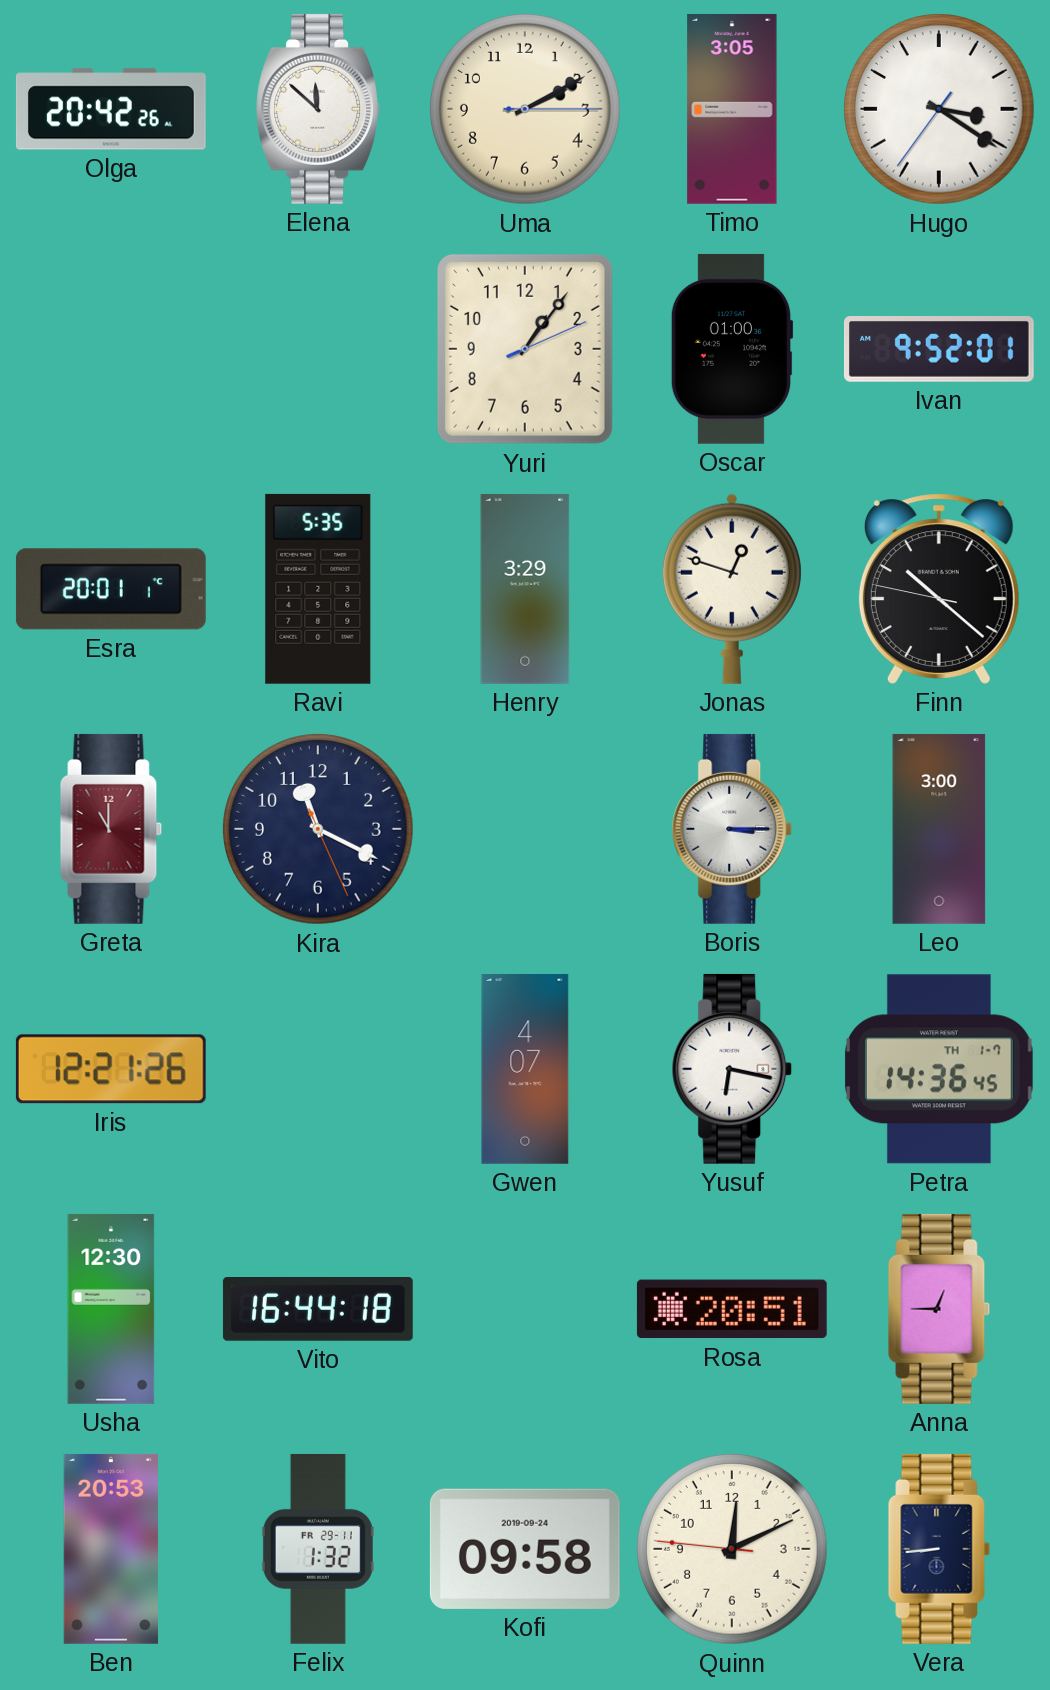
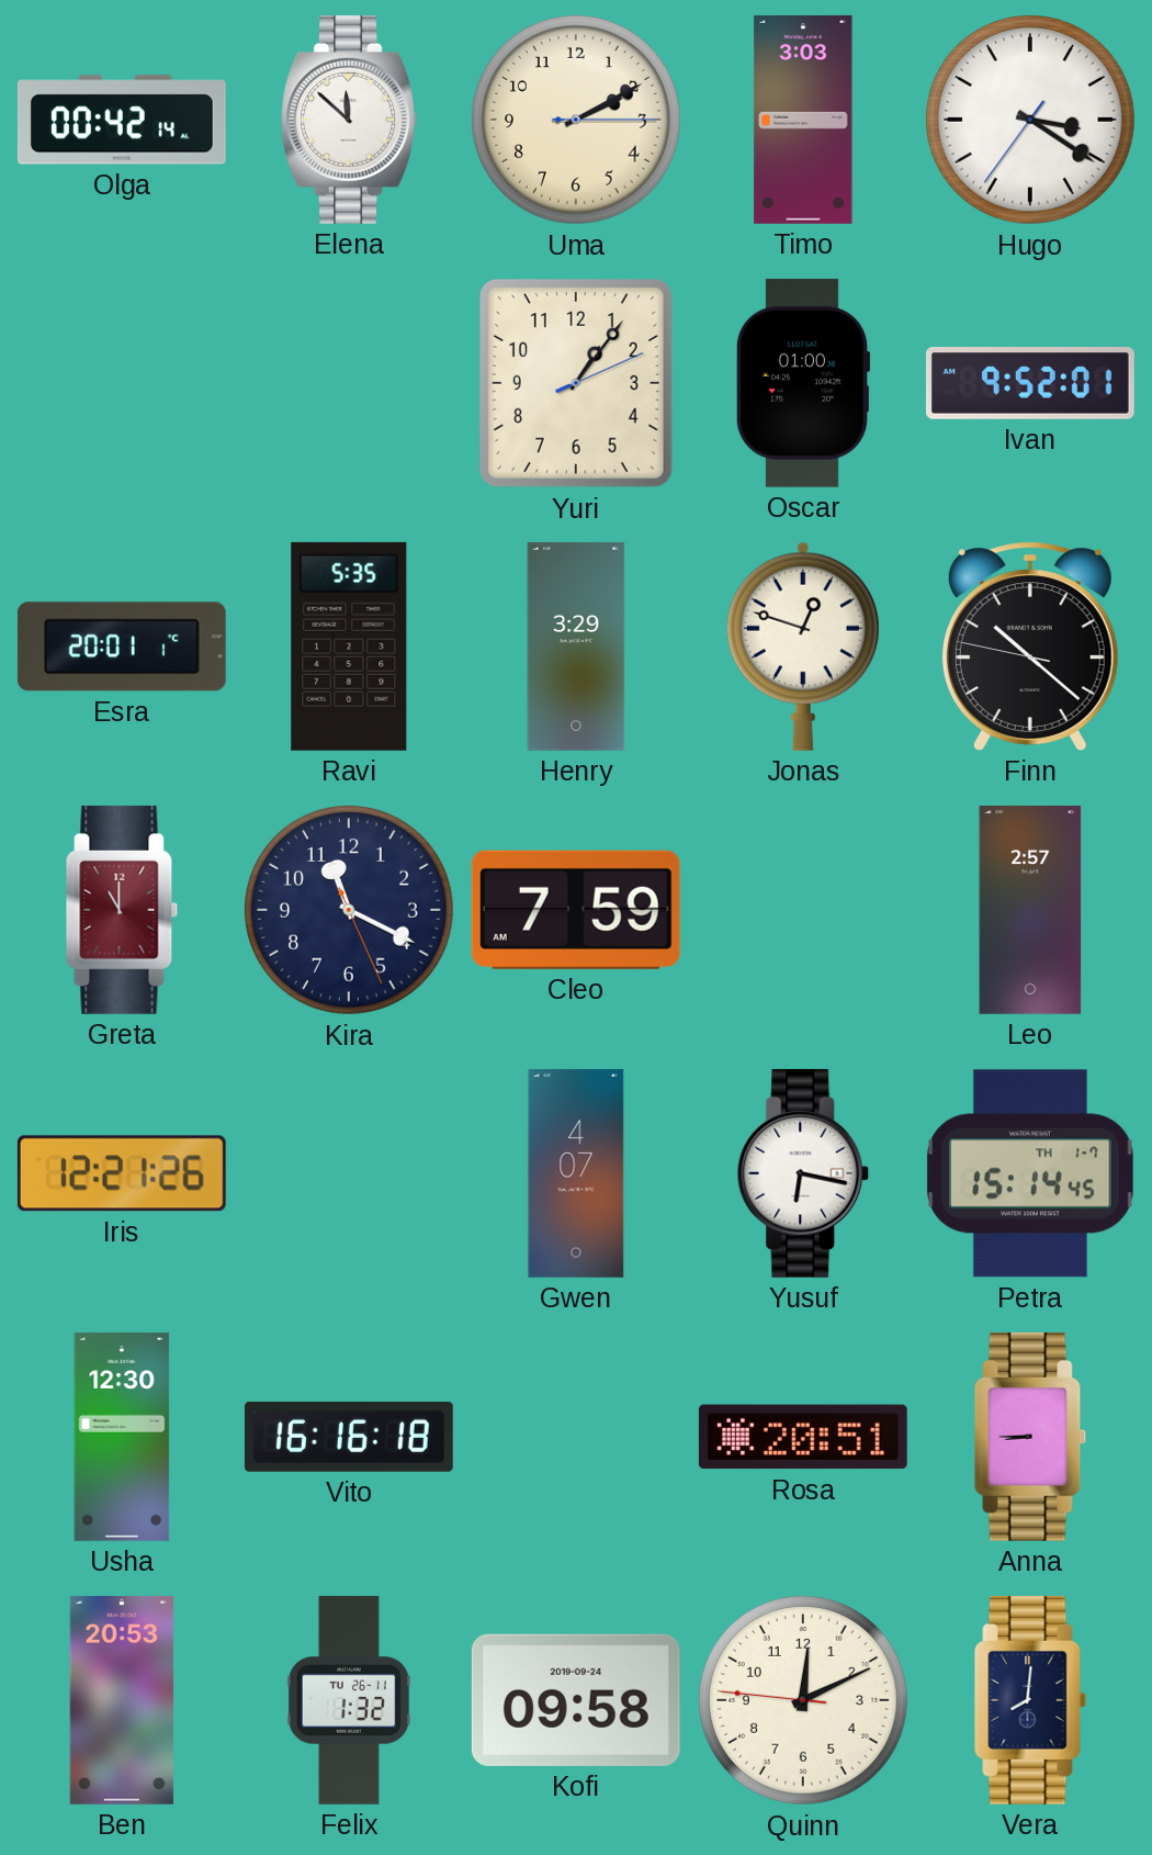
Olga: 20:42 -> 00:42
Timo: 3:05 -> 3:03
Cleo: none -> 7:59
Boris: 3:15 -> none
Leo: 3:00 -> 2:57
Petra: 14:36 -> 15:14
Vito: 16:44 -> 16:16
Anna: 12:45 -> 8:45
Felix date: FR 29-11 -> TU 26-11
Vera: 8:44 -> 8:01
